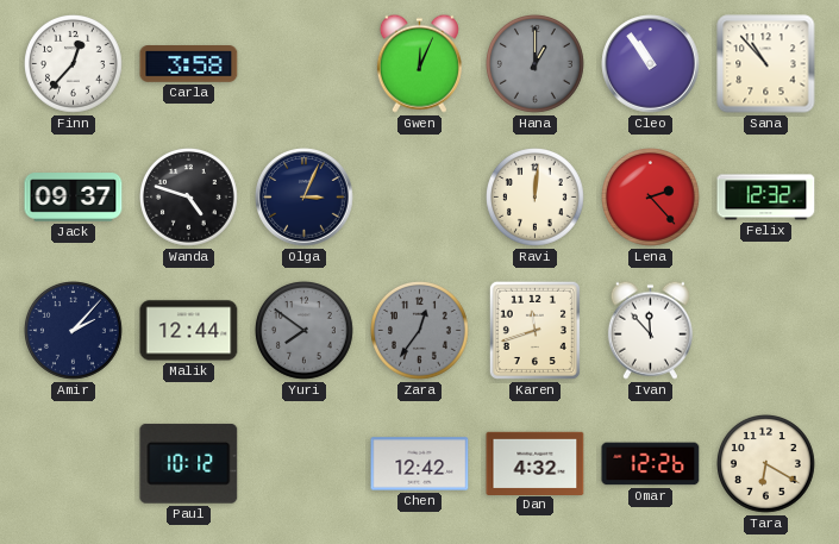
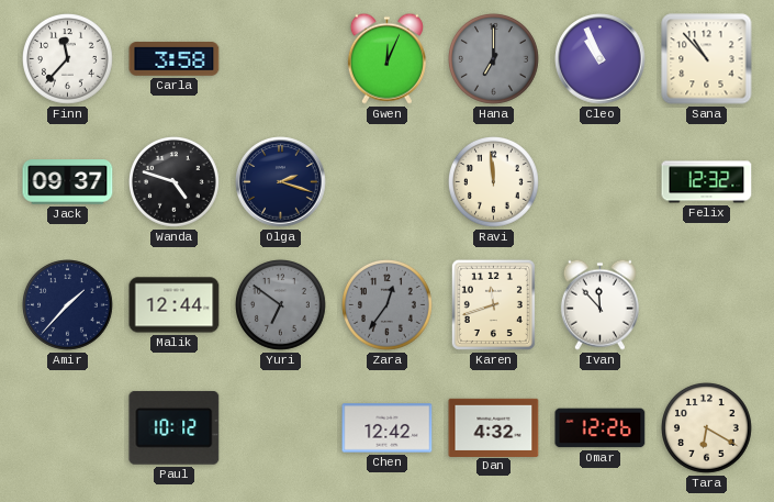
Finn: 12:37 -> 11:37
Hana: 1:00 -> 7:00
Cleo: 10:54 -> 10:56
Olga: 3:04 -> 2:18
Ravi: 12:01 -> 11:59
Lena: 2:23 -> none
Amir: 2:07 -> 1:37
Yuri: 7:51 -> 6:51
